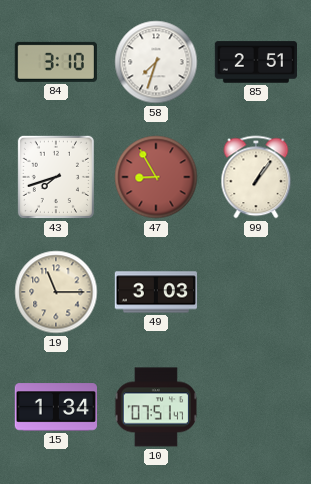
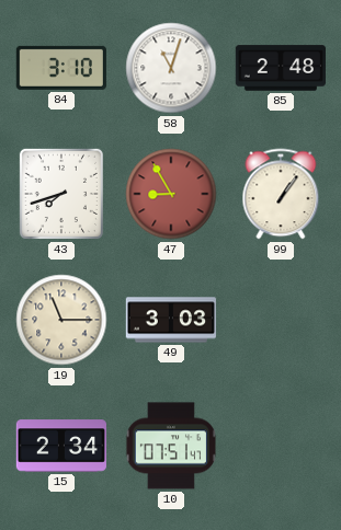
58: 7:33 -> 11:03
85: 2:51 -> 2:48
15: 1:34 -> 2:34
